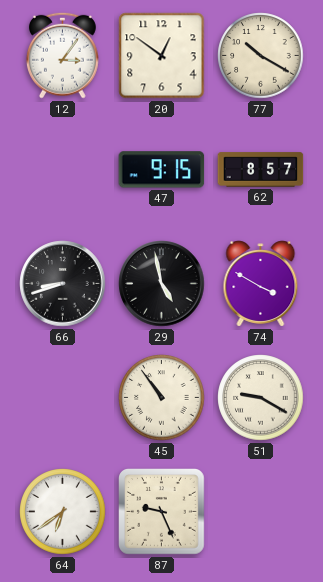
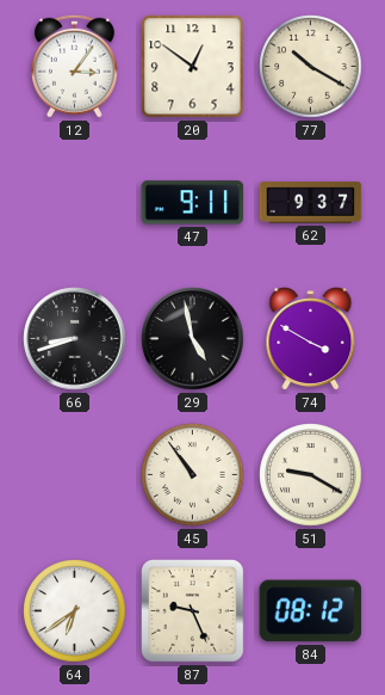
47: 9:15 -> 9:11
62: 8:57 -> 9:37
84: none -> 08:12
